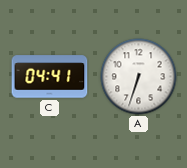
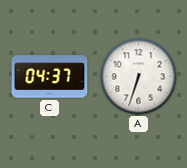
C: 04:41 -> 04:37
